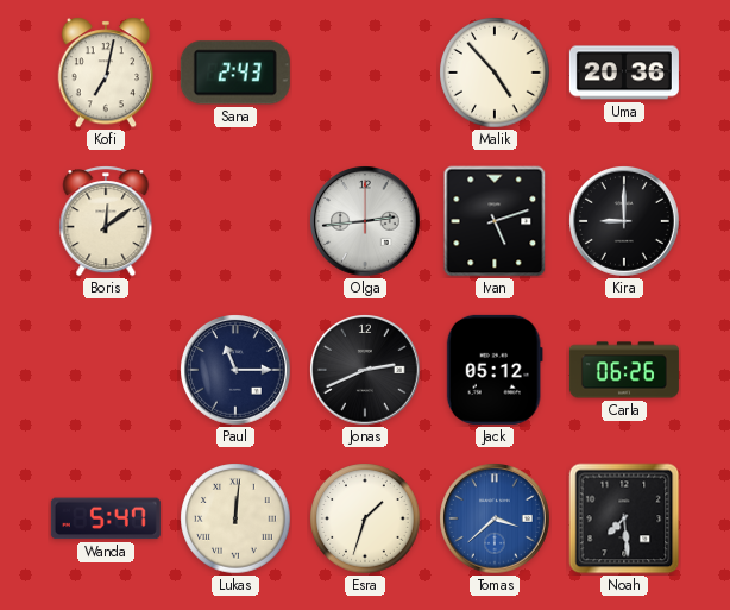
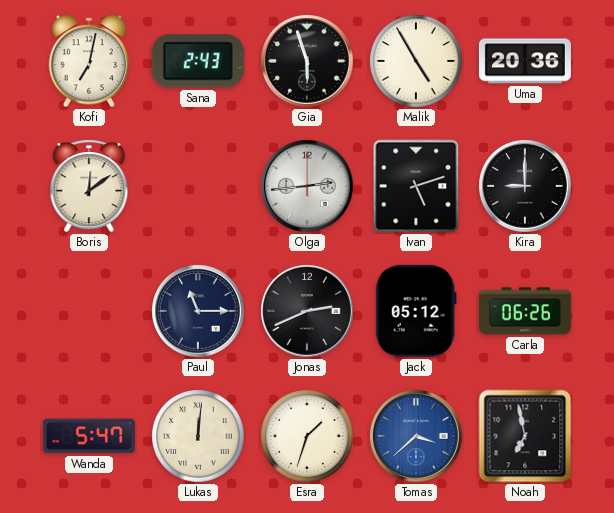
Gia: none -> 5:57
Malik: 4:53 -> 4:55
Noah: 7:29 -> 6:58
